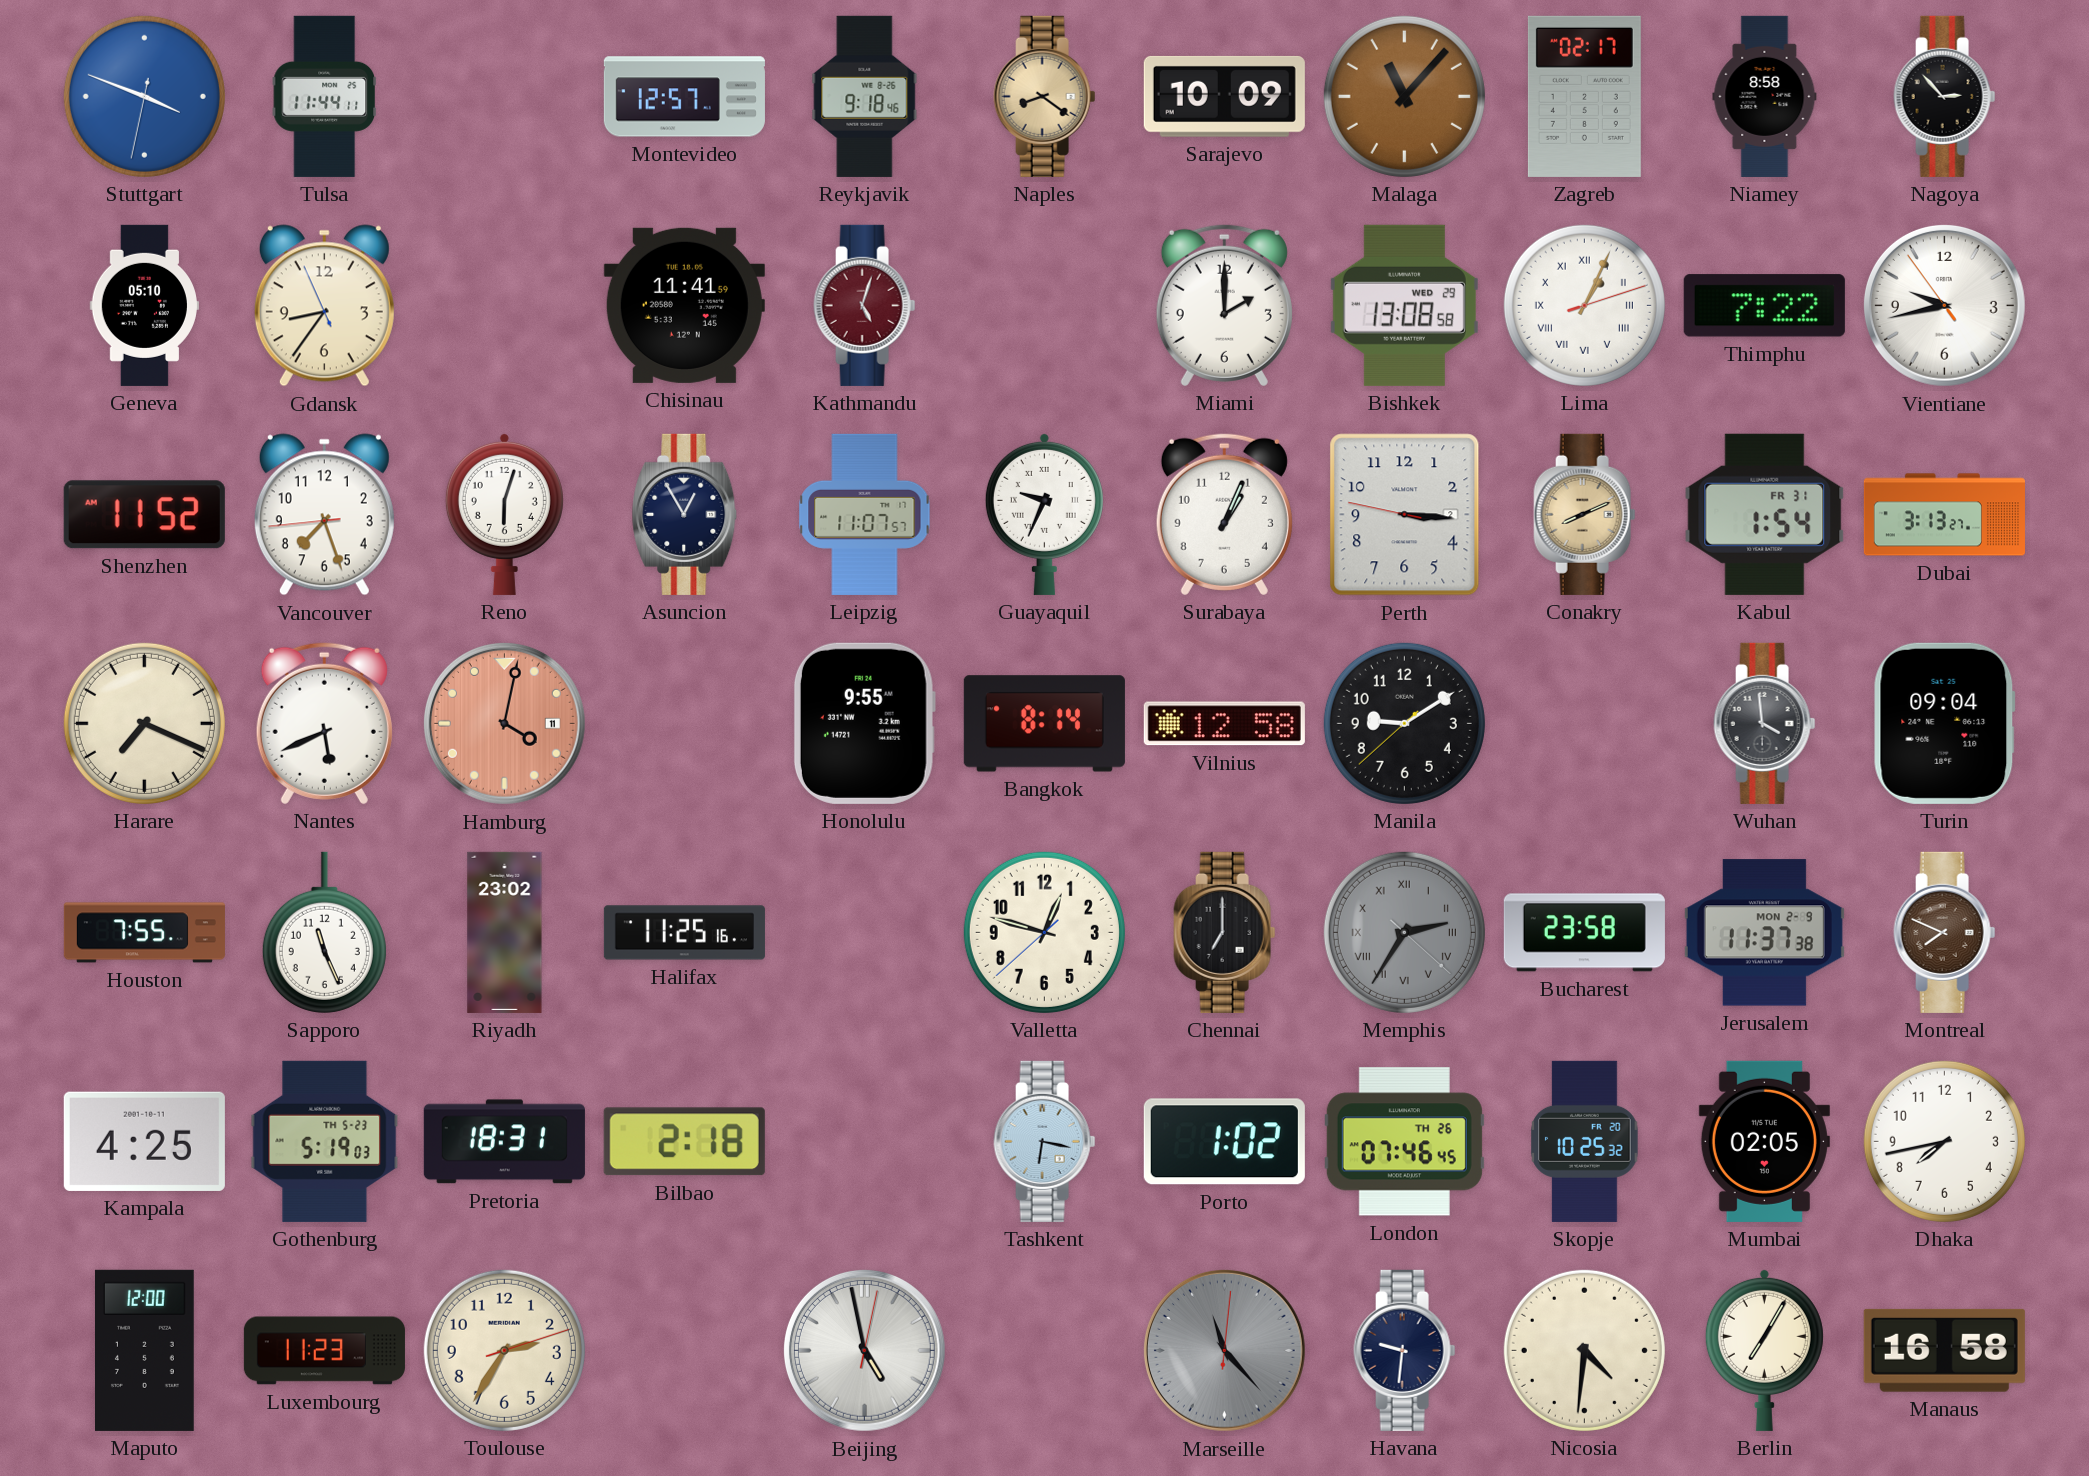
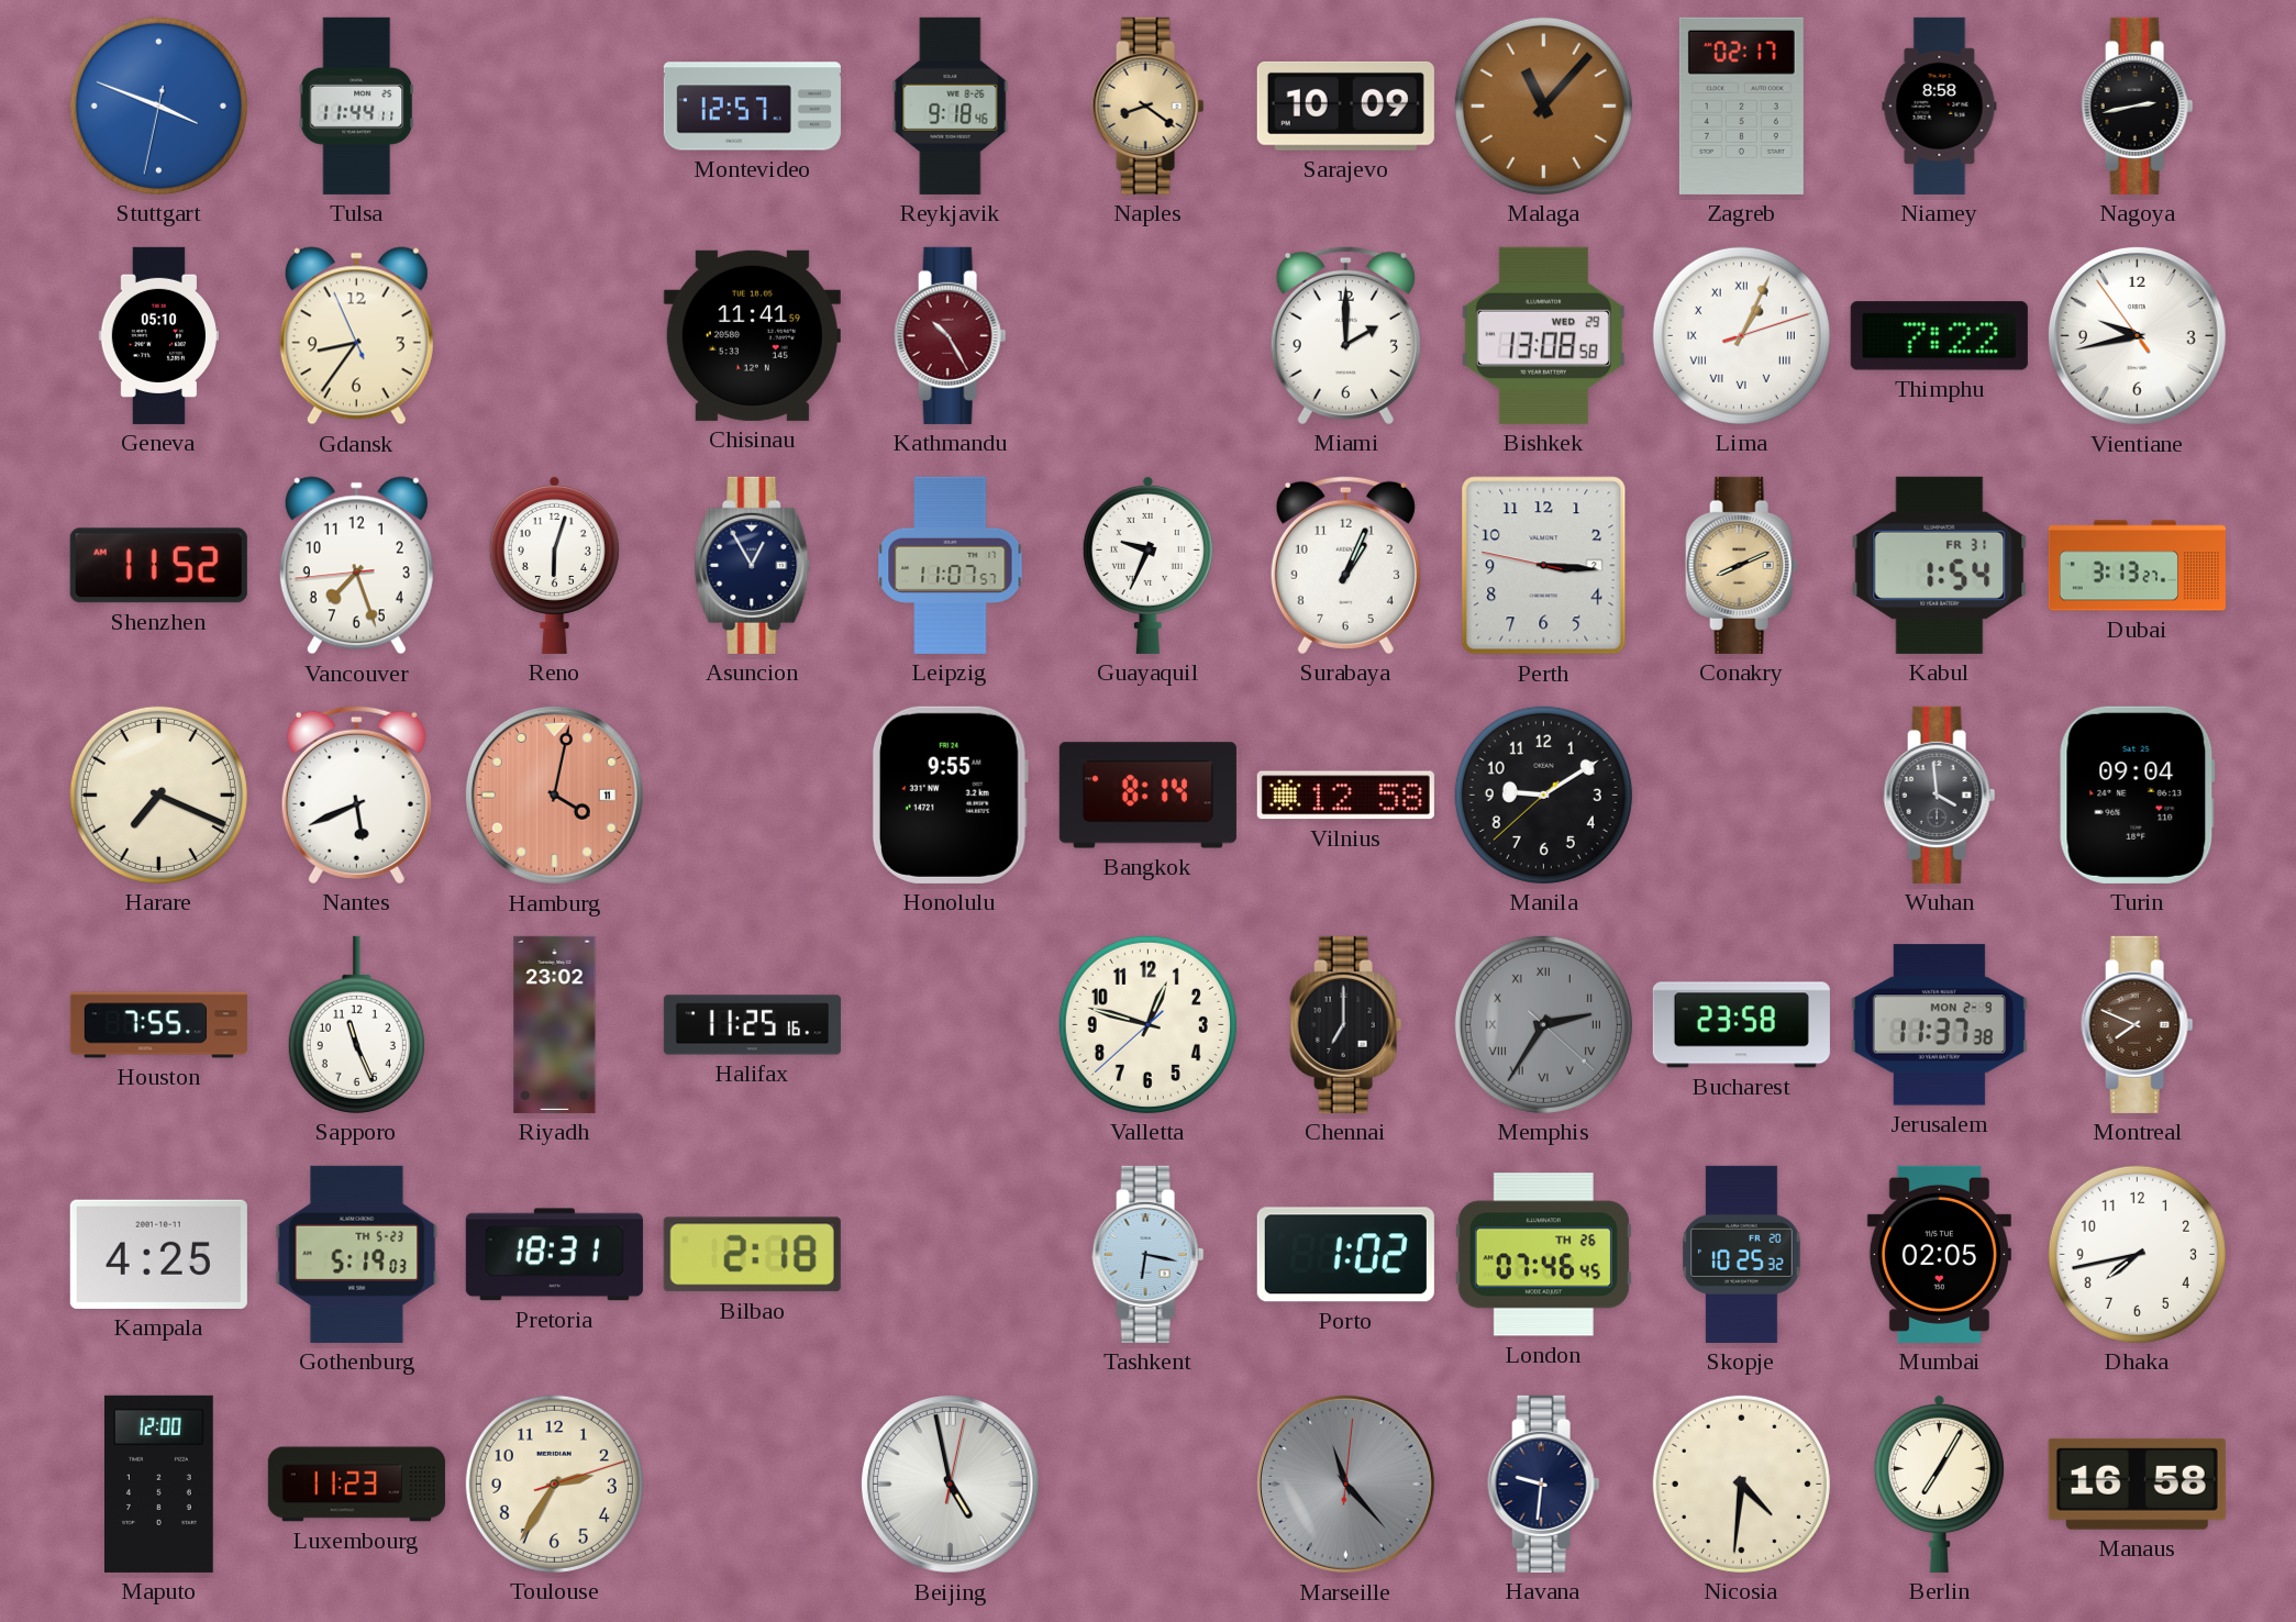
Nagoya: 2:53 -> 2:43
Kathmandu: 5:03 -> 10:25
